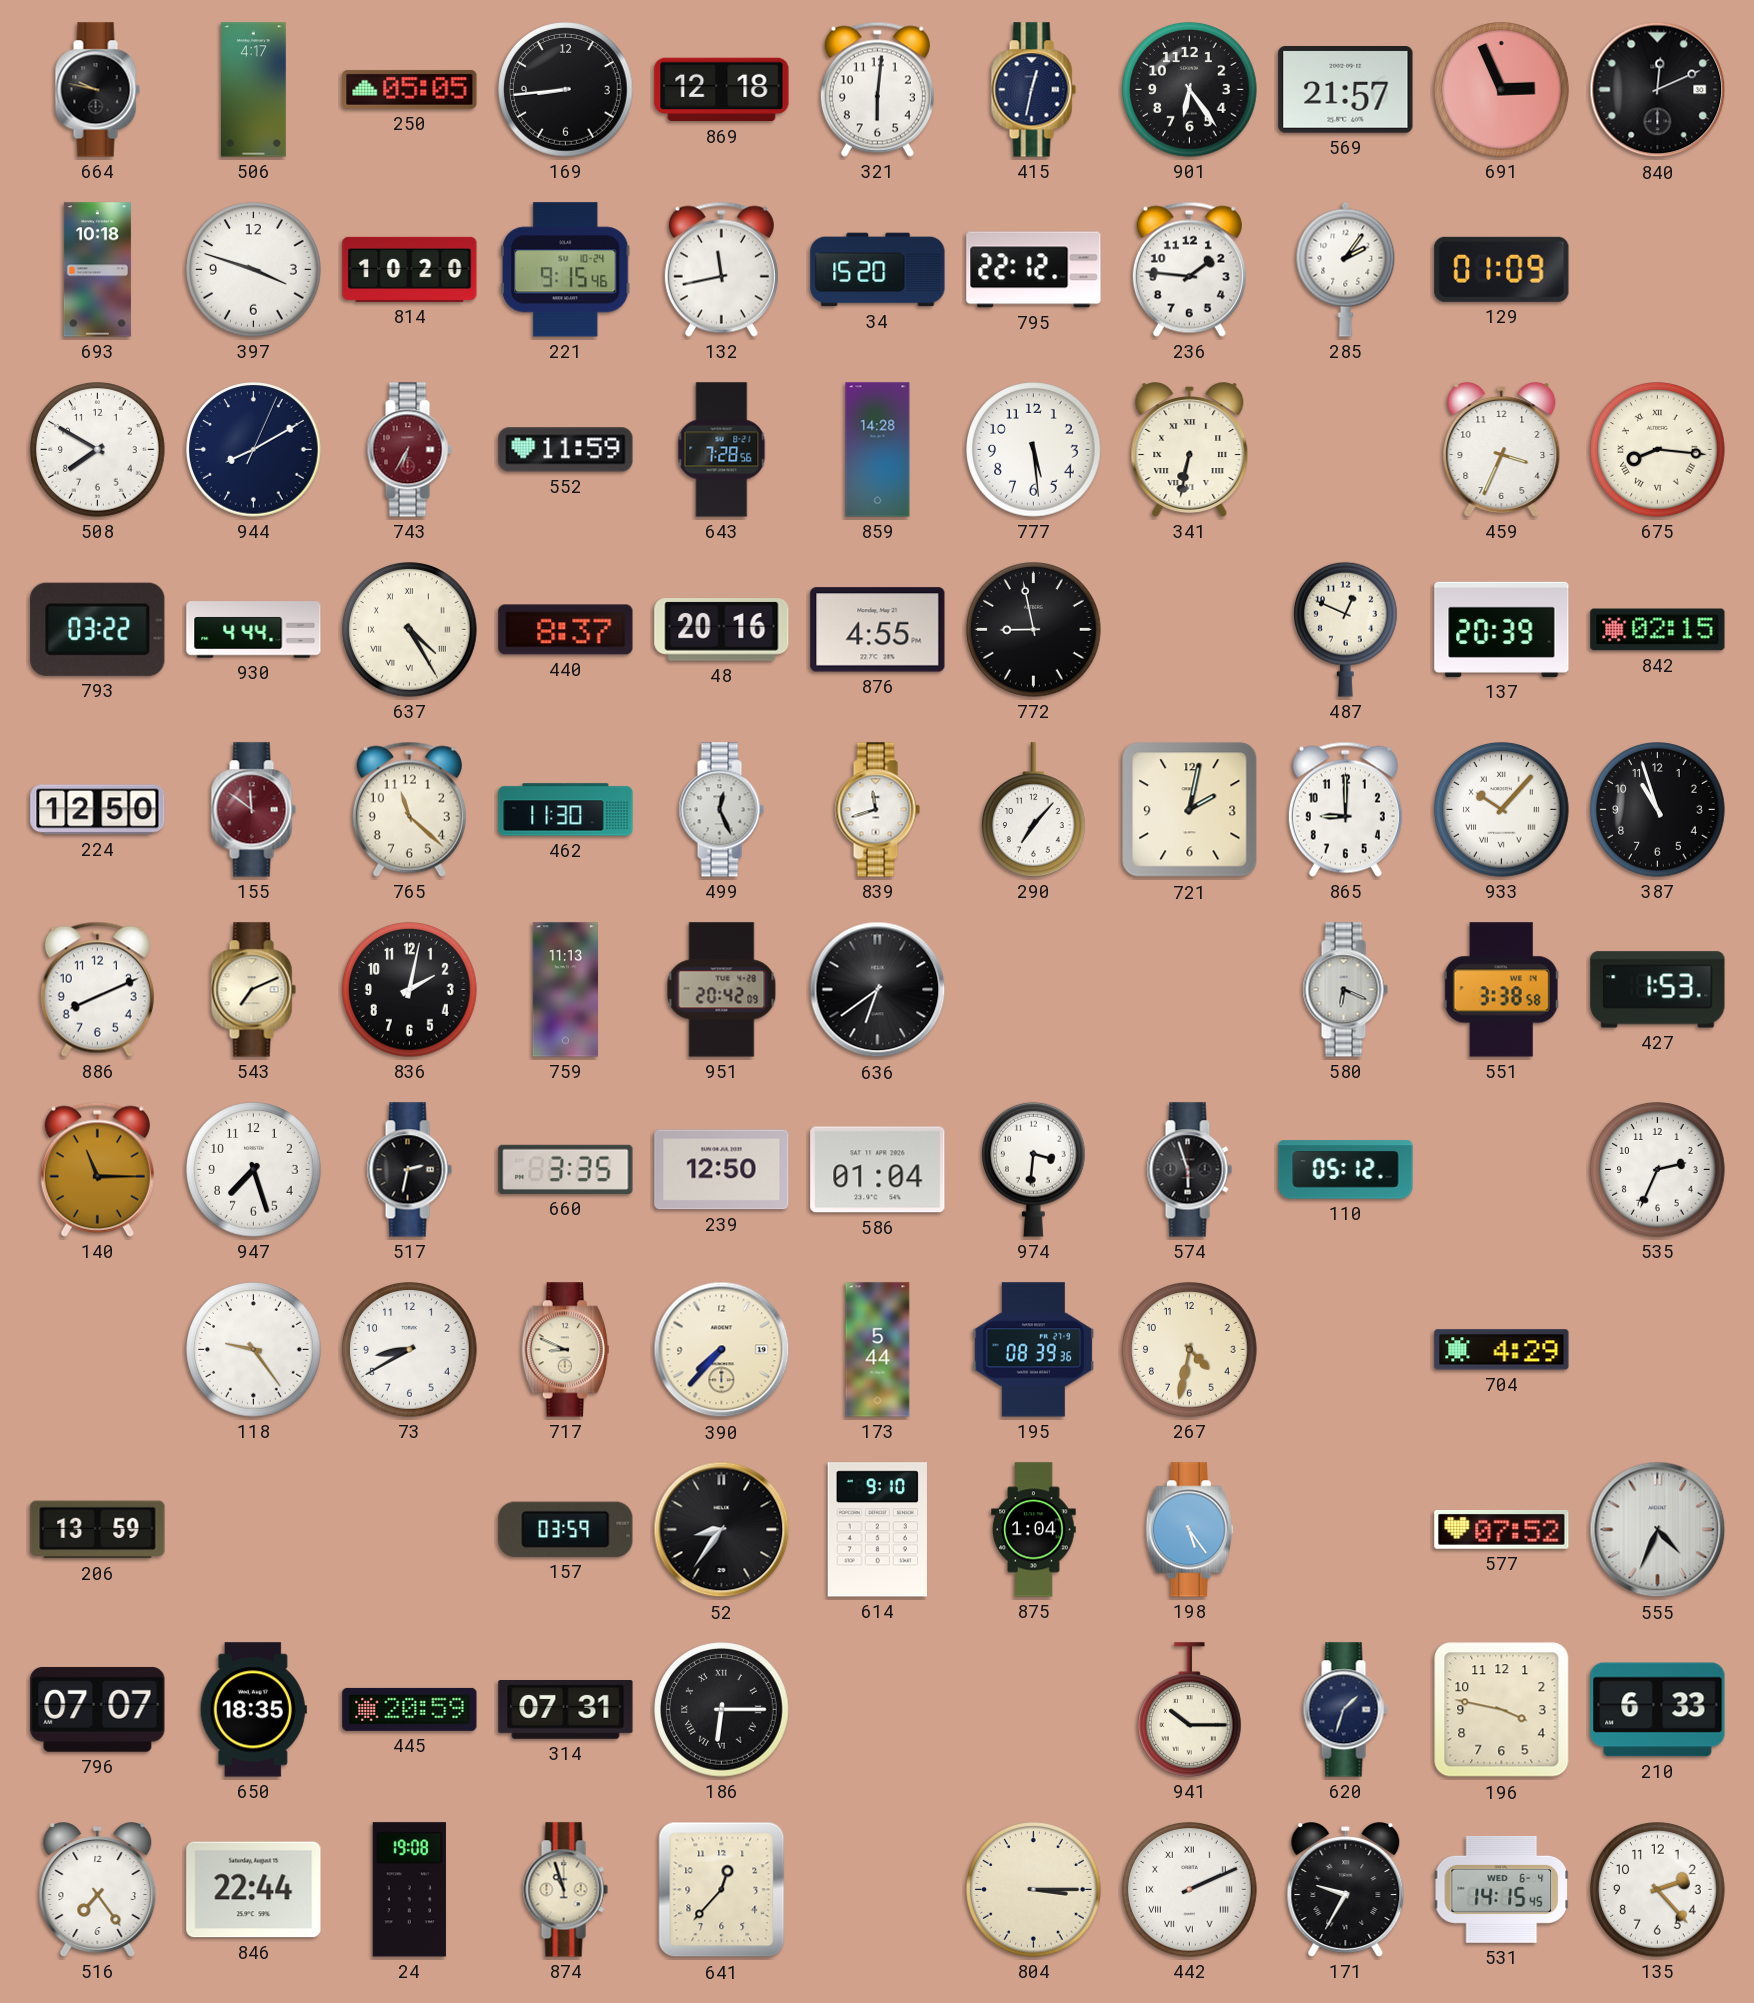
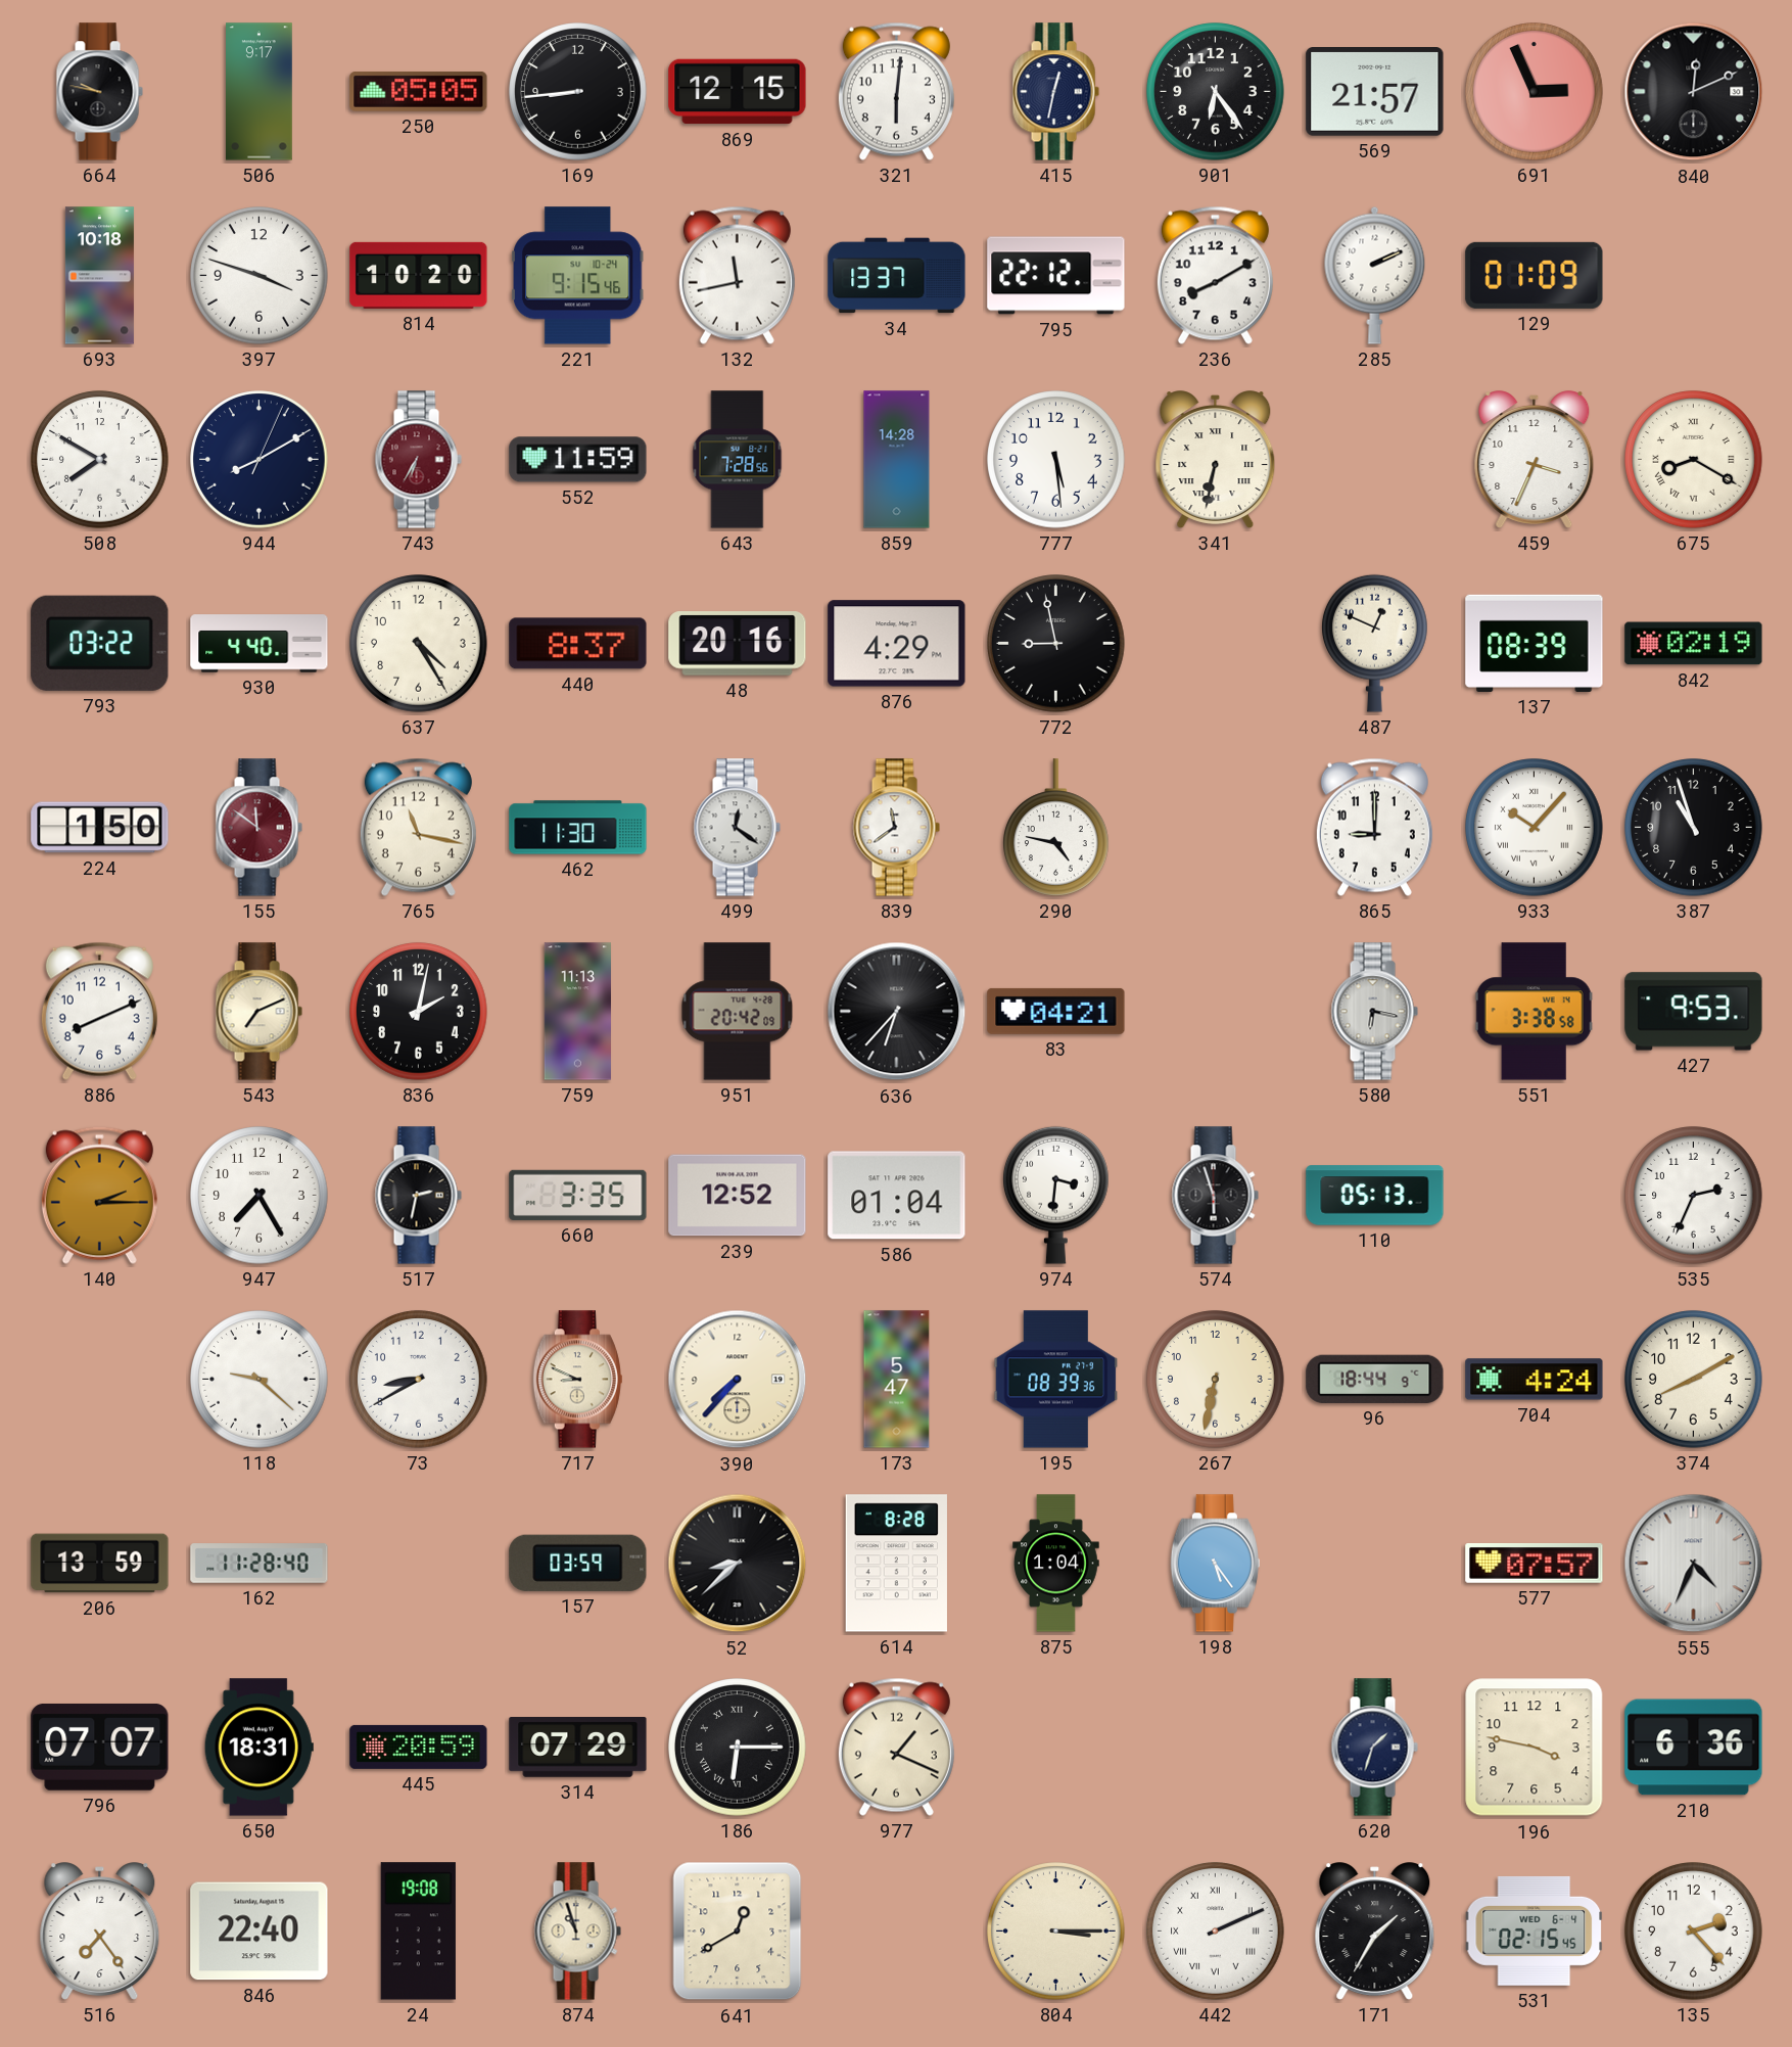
506: 4:17 -> 9:17
869: 12:18 -> 12:15
34: 15:20 -> 13:37
236: 1:46 -> 8:10
285: 2:06 -> 2:11
675: 8:16 -> 8:20
930: 4:44 -> 4:40
637 numerals: Roman -> Arabic
876: 4:55 -> 4:29
137: 20:39 -> 08:39
842: 02:15 -> 02:19
224: 12:50 -> 1:50
765: 11:22 -> 11:17
499: 12:26 -> 12:21
839: 11:42 -> 11:39
290: 7:07 -> 4:47
721: 2:02 -> none
636: 6:39 -> 6:37
83: none -> 04:21
580: 6:19 -> 6:17
427: 1:53 -> 9:53
140: 11:15 -> 2:15
947: 7:27 -> 7:25
239: 12:50 -> 12:52
110: 05:12 -> 05:13
118: 9:24 -> 9:22
173: 5:44 -> 5:47
267: 4:32 -> 6:32
96: none -> 18:44
704: 4:29 -> 4:24
374: none -> 8:10
162: none -> 11:28
52: 8:36 -> 8:38
614: 9:10 -> 8:28
577: 07:52 -> 07:57
650: 18:35 -> 18:31
314: 07:31 -> 07:29
977: none -> 1:19
941: 10:15 -> none
210: 6:33 -> 6:36
846: 22:44 -> 22:40
641: 12:37 -> 12:40
171: 9:35 -> 1:35
531: 14:15 -> 02:15
